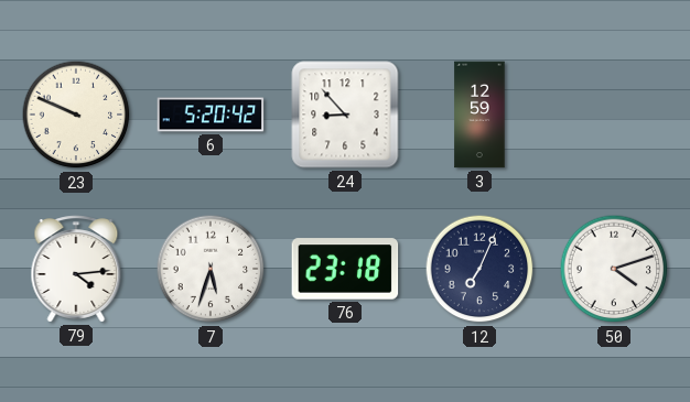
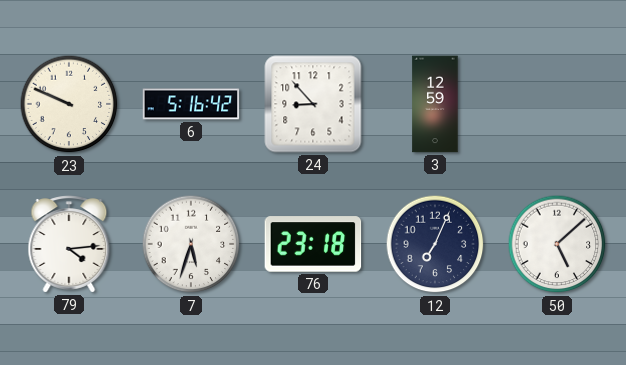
6: 5:20 -> 5:16
50: 4:12 -> 5:08
